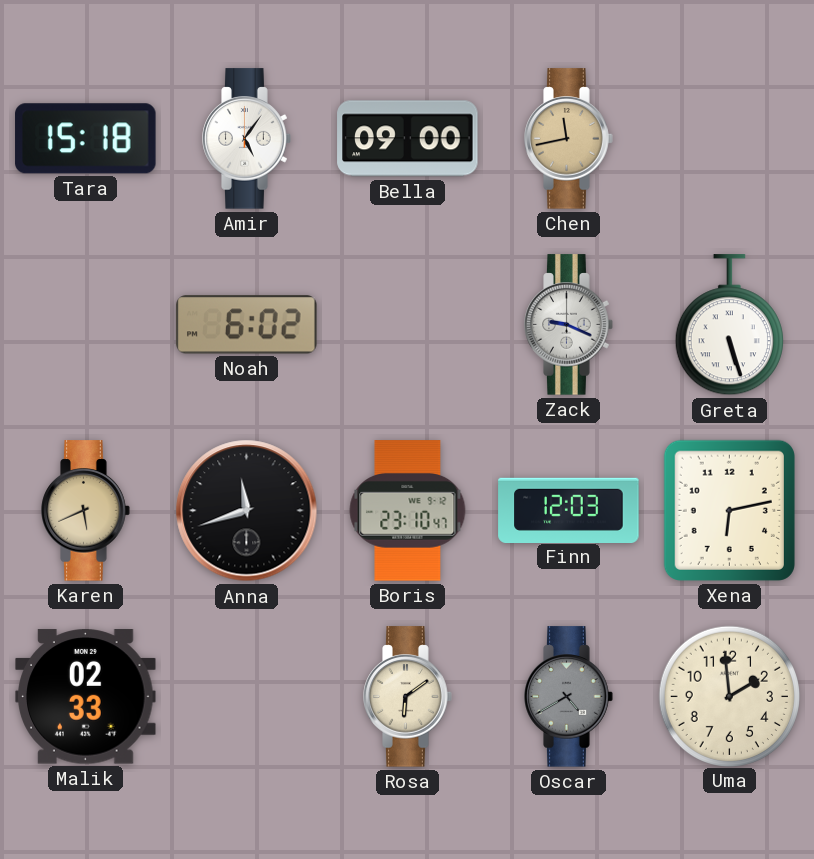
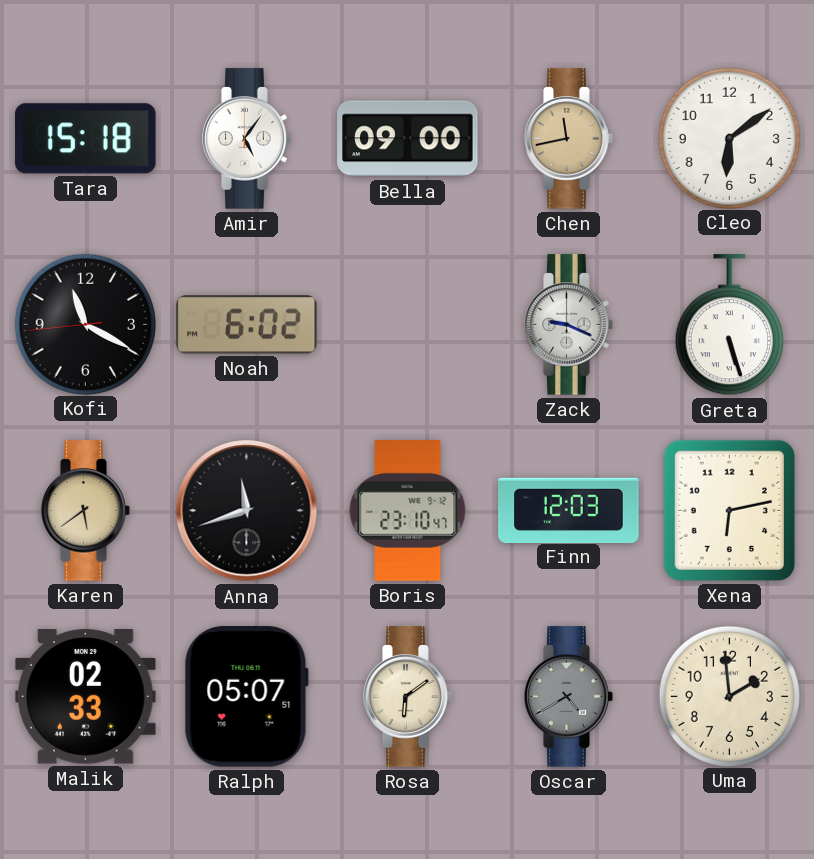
Cleo: none -> 6:09
Kofi: none -> 11:19
Karen: 5:41 -> 5:39
Ralph: none -> 05:07
